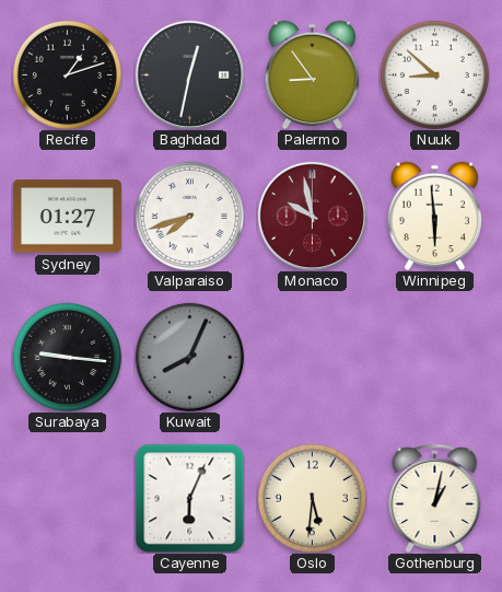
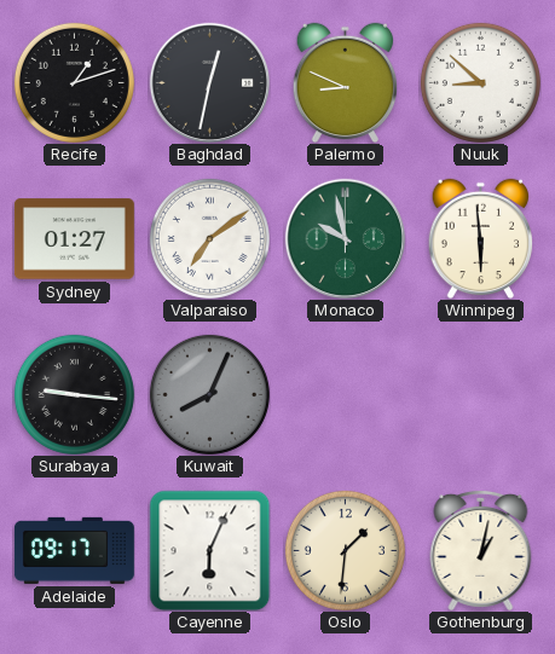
Palermo: 8:54 -> 8:49
Valparaiso: 7:42 -> 7:09
Monaco dial: burgundy -> green
Adelaide: none -> 09:17
Oslo: 5:31 -> 1:31
